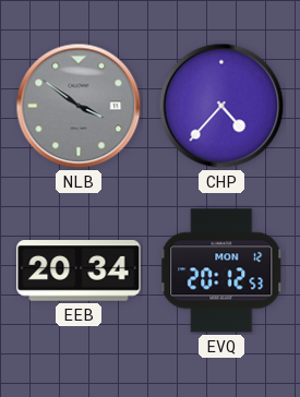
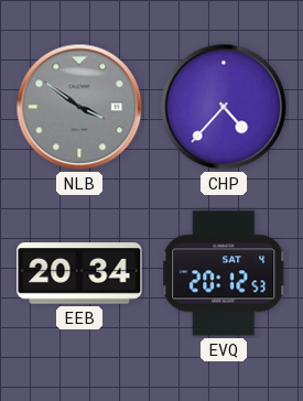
EVQ date: MON 12 -> SAT 4
